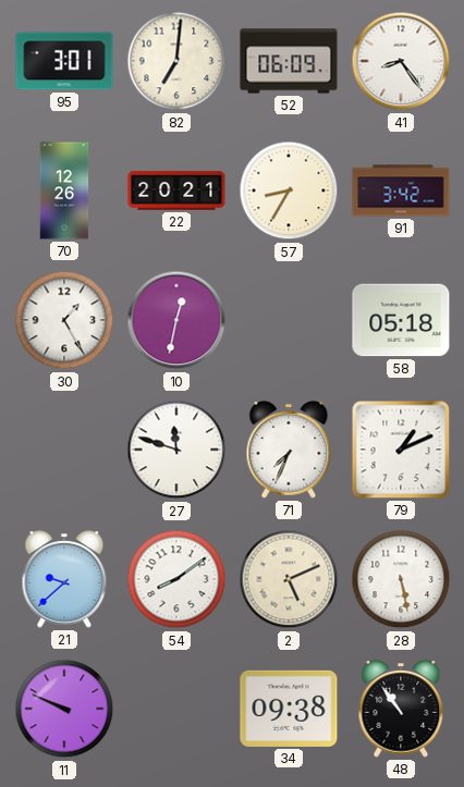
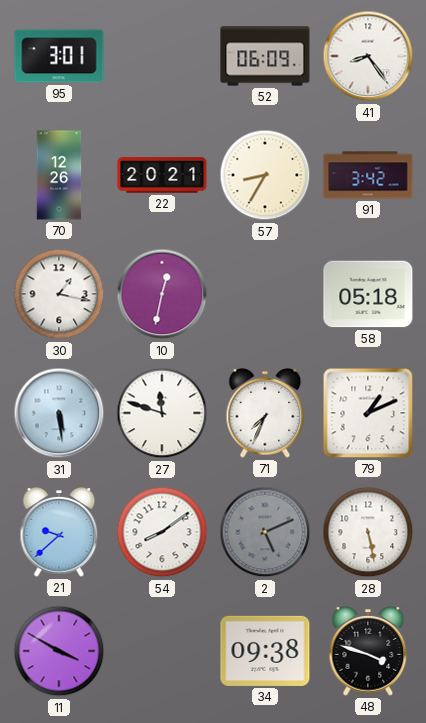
82: 7:01 -> none
30: 1:25 -> 1:17
31: none -> 5:29
2 dial: cream -> grey
11: 9:49 -> 3:50
48: 10:54 -> 3:48
